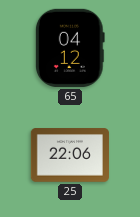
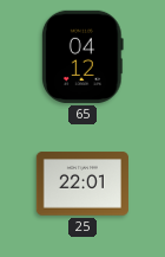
25: 22:06 -> 22:01
